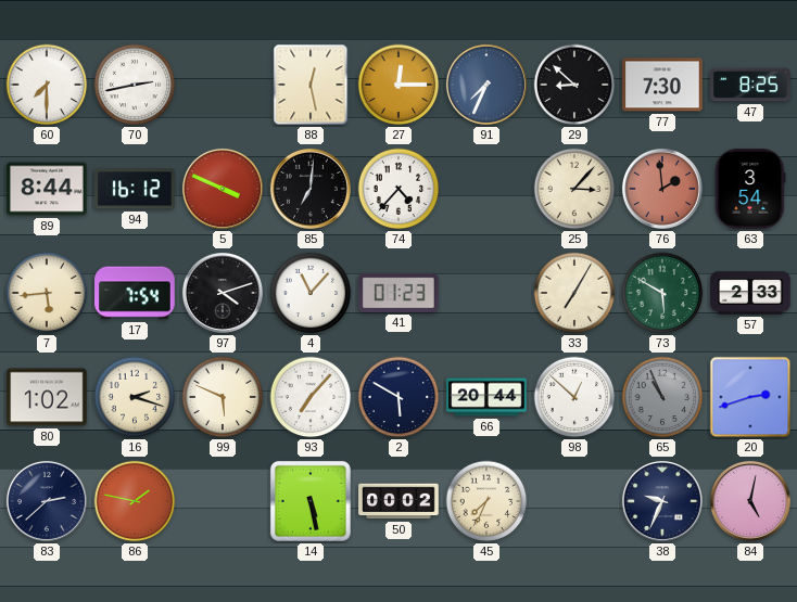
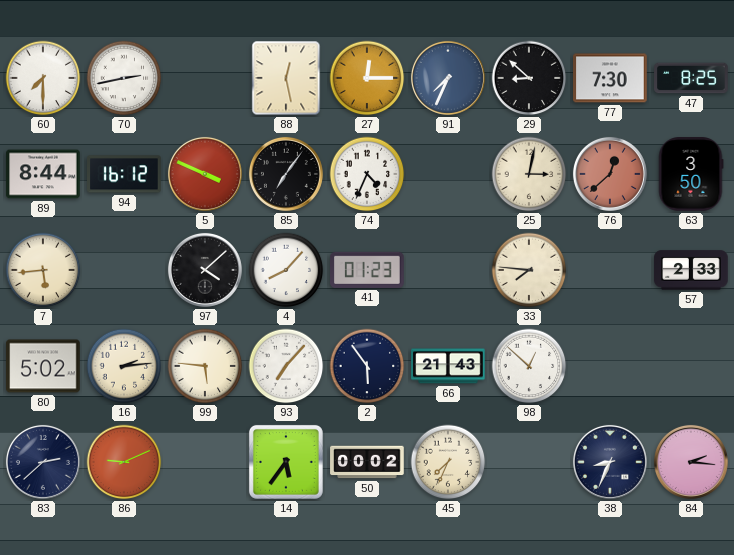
85: 7:01 -> 7:06
74: 4:37 -> 4:34
25: 3:07 -> 3:02
76: 1:59 -> 12:38
63: 3:54 -> 3:50
17: 7:54 -> none
97: 4:12 -> 4:08
4: 11:07 -> 8:07
33: 7:05 -> 7:46
73: 5:50 -> none
80: 1:02 -> 5:02
16: 2:18 -> 2:14
99: 5:49 -> 5:46
2: 5:50 -> 5:54
66: 20:44 -> 21:43
65: 10:56 -> none
20: 2:42 -> none
86: 1:47 -> 9:11
14: 5:28 -> 5:36
38: 9:34 -> 8:34
84: 5:02 -> 2:16
